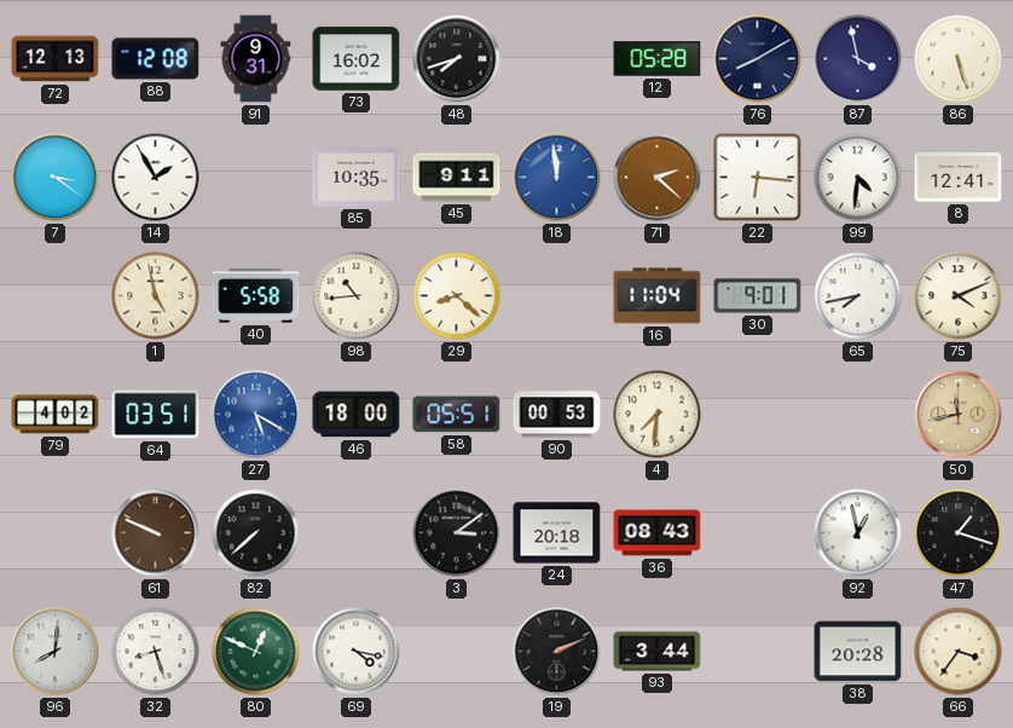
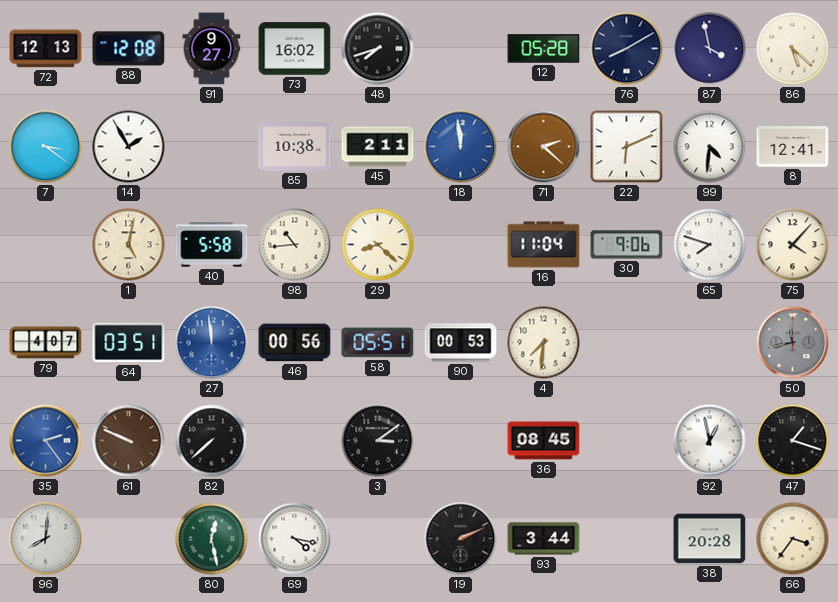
91: 9:31 -> 9:27
86: 5:27 -> 5:22
85: 10:35 -> 10:38
45: 9:11 -> 2:11
22: 6:16 -> 6:11
1: 4:58 -> 5:02
30: 9:01 -> 9:06
65: 7:43 -> 7:48
75: 4:11 -> 4:07
79: 4:02 -> 4:07
27: 5:20 -> 11:59
46: 18:00 -> 00:56
50 dial: champagne -> grey
35: none -> 2:24
24: 20:18 -> none
36: 08:43 -> 08:45
32: 8:27 -> none
80: 12:49 -> 12:28
